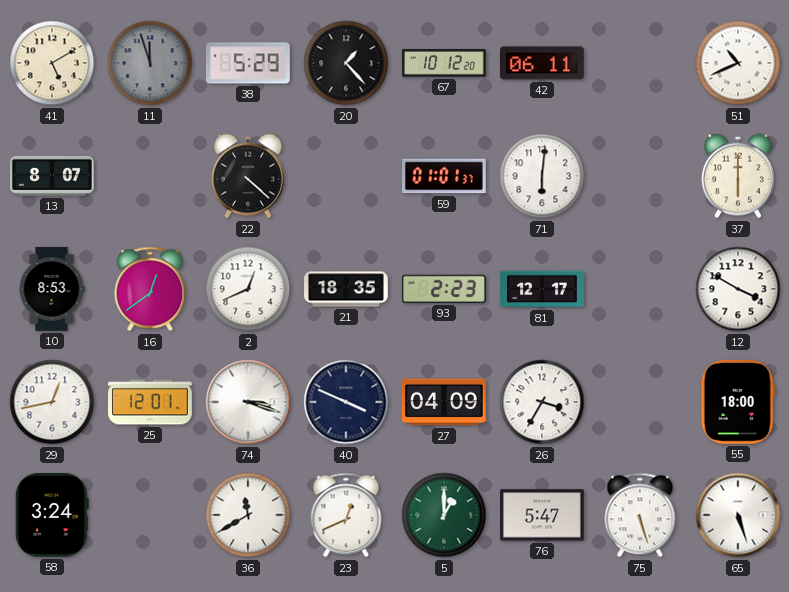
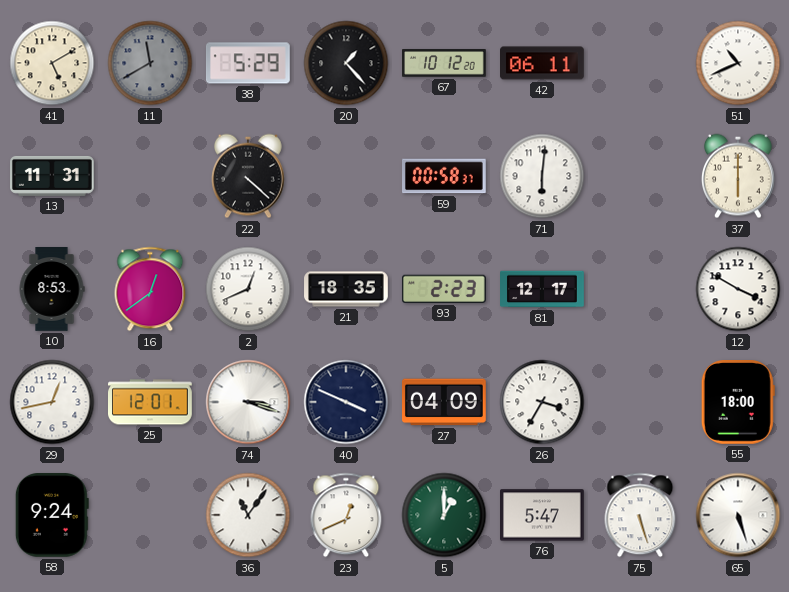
11: 11:57 -> 11:40
13: 8:07 -> 11:31
59: 01:01 -> 00:58
58: 3:24 -> 9:24
36: 11:40 -> 11:06
